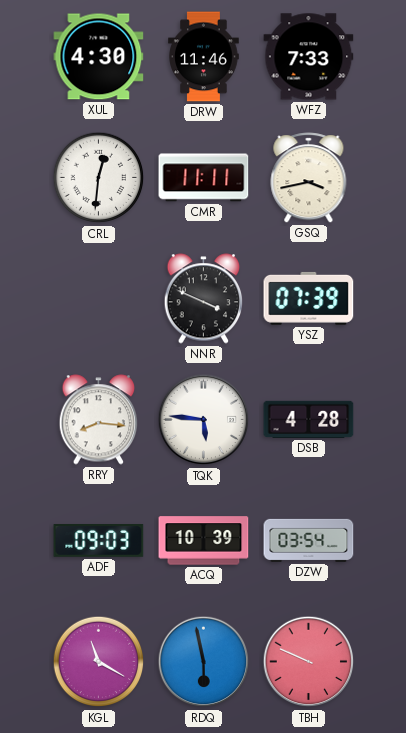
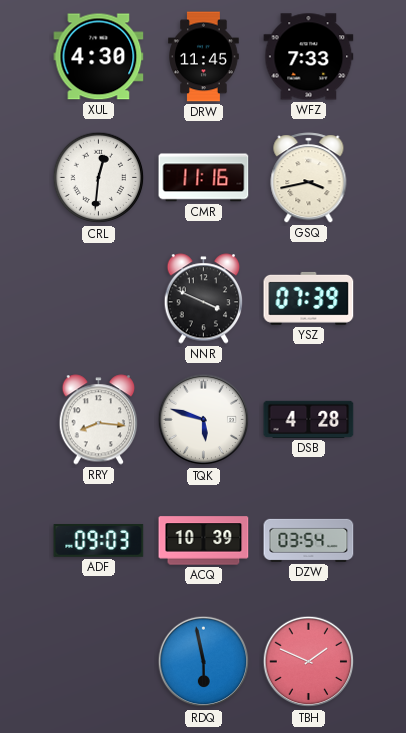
DRW: 11:46 -> 11:45
CMR: 11:11 -> 11:16
TQK: 5:46 -> 5:48
KGL: 11:20 -> none
TBH: 9:49 -> 1:49
